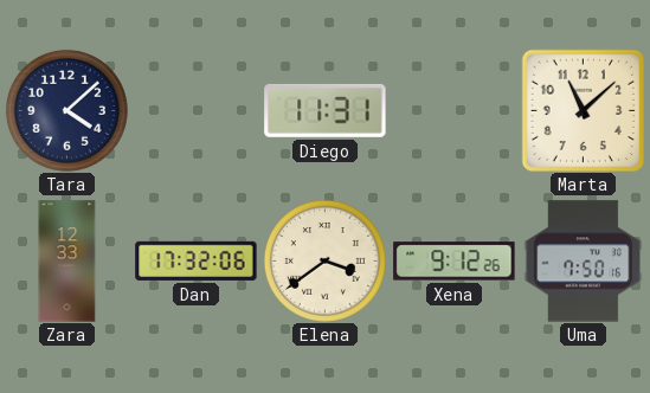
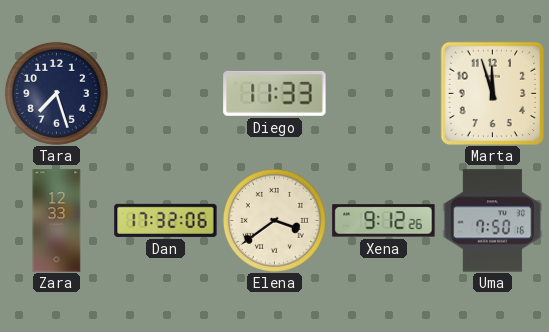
Tara: 4:08 -> 7:27
Diego: 11:31 -> 11:33
Marta: 11:08 -> 11:57
